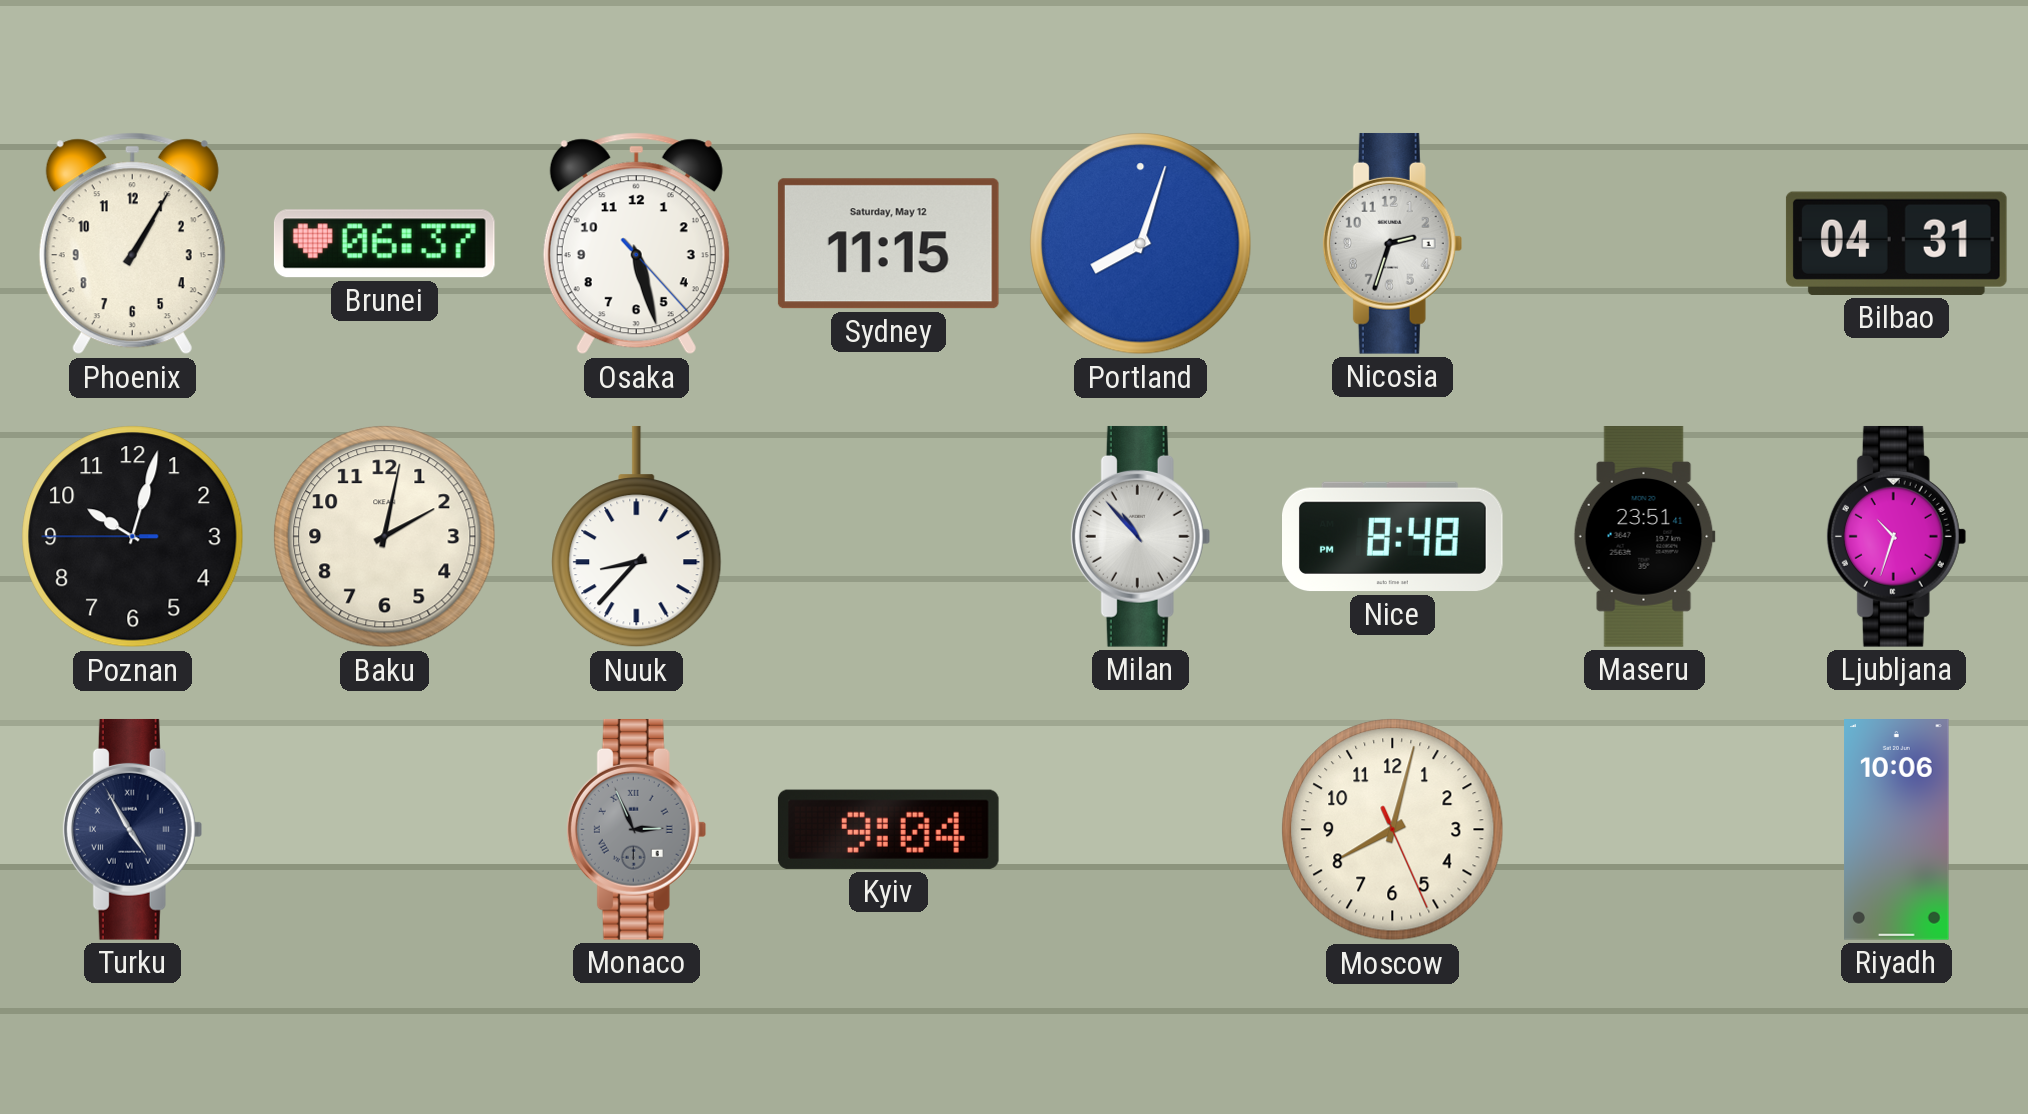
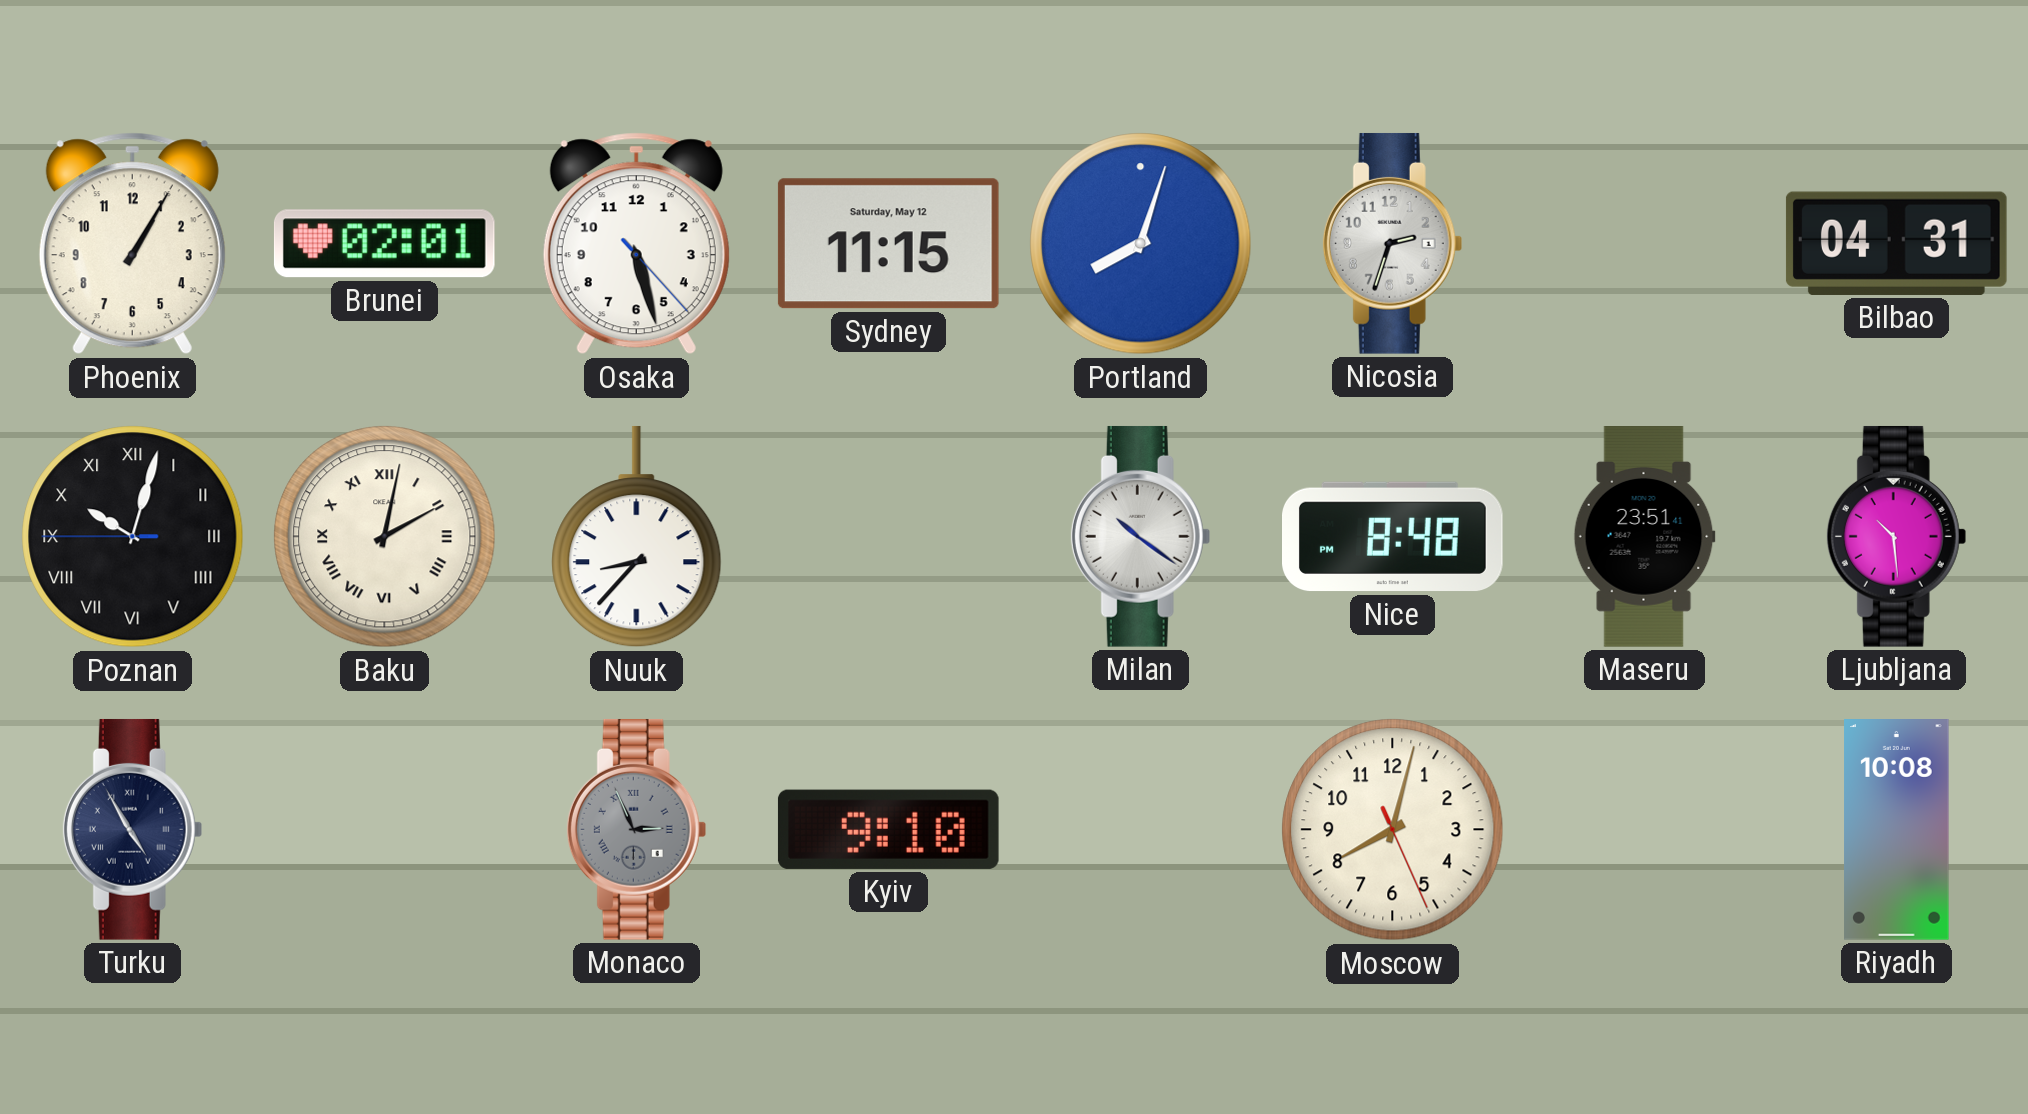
Brunei: 06:37 -> 02:01
Poznan numerals: Arabic -> Roman
Baku numerals: Arabic -> Roman
Milan: 10:53 -> 10:21
Ljubljana: 10:33 -> 10:29
Kyiv: 9:04 -> 9:10
Riyadh: 10:06 -> 10:08
